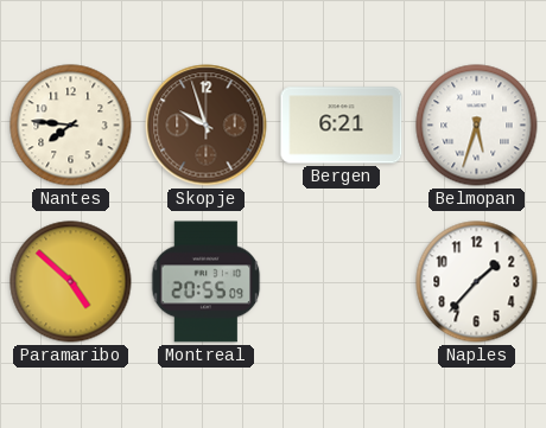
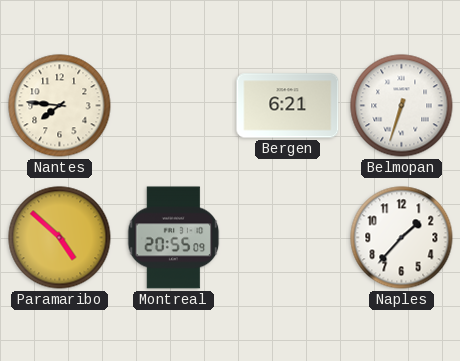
Skopje: 9:57 -> none
Belmopan: 5:33 -> 6:33
